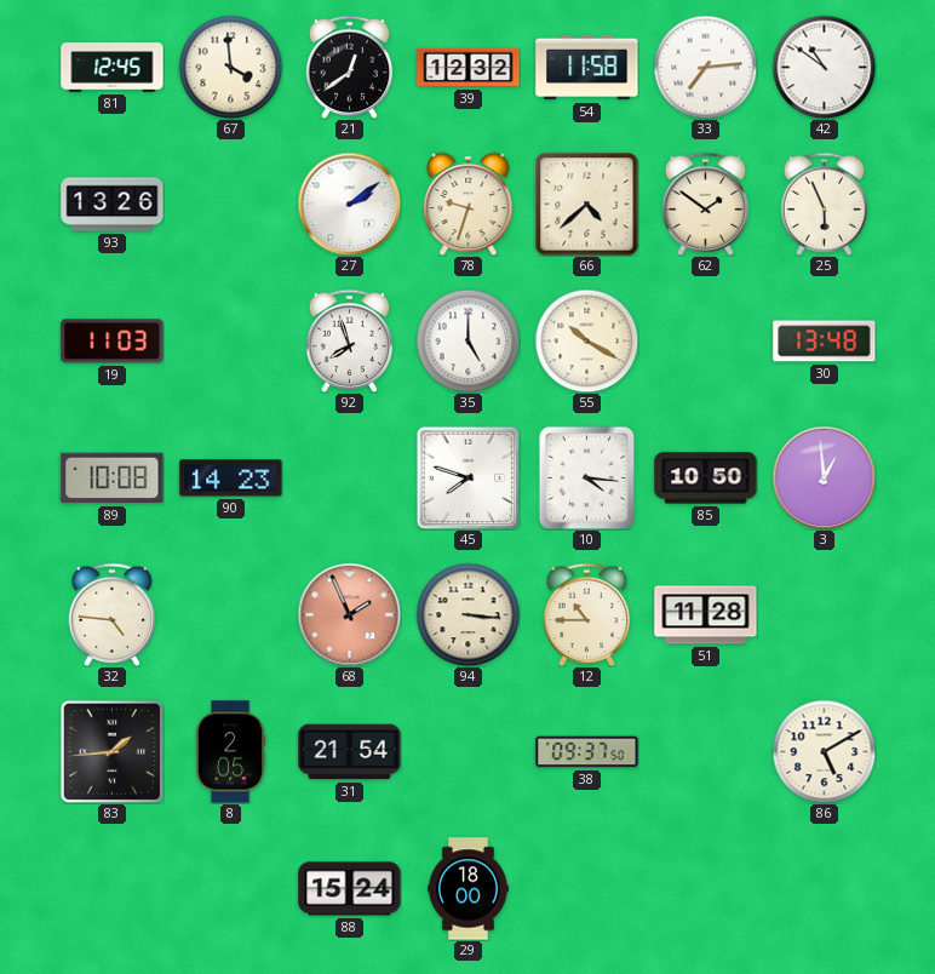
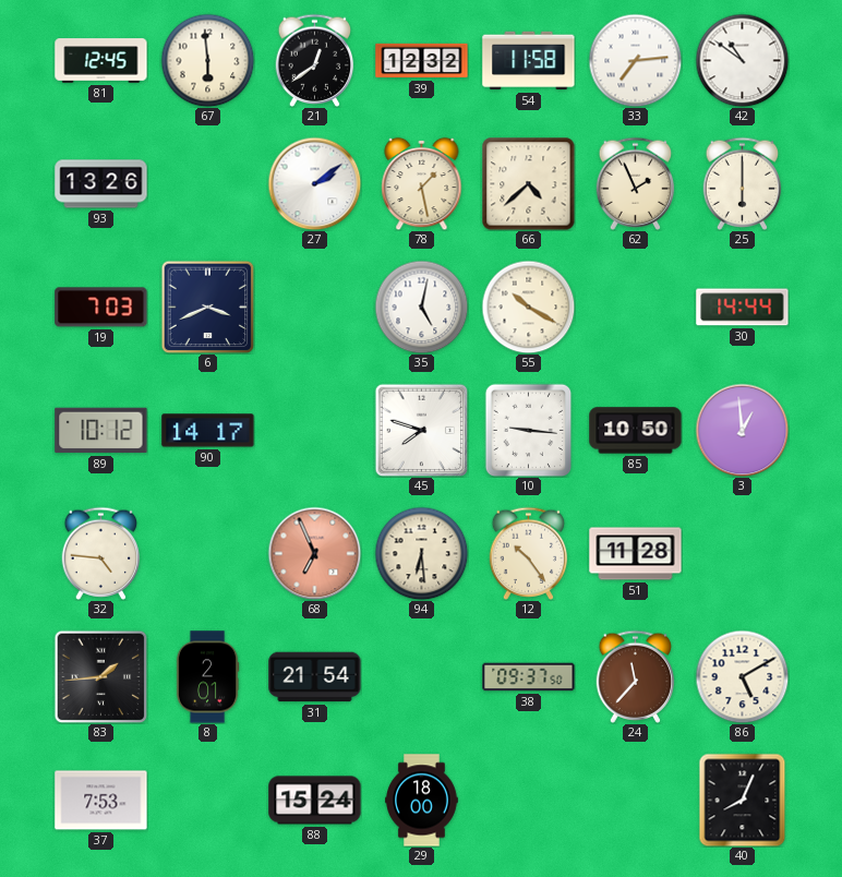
67: 3:59 -> 5:59
78: 9:33 -> 1:28
62: 1:51 -> 1:56
25: 5:56 -> 6:00
19: 11:03 -> 7:03
6: none -> 3:41
92: 7:57 -> none
35: 5:00 -> 5:02
30: 13:48 -> 14:44
89: 10:08 -> 10:12
90: 14:23 -> 14:17
10: 4:16 -> 9:16
68: 1:56 -> 6:56
94: 3:16 -> 6:29
12: 10:45 -> 10:24
8: 2:05 -> 2:01
24: none -> 11:37
37: none -> 7:53
40: none -> 8:04
